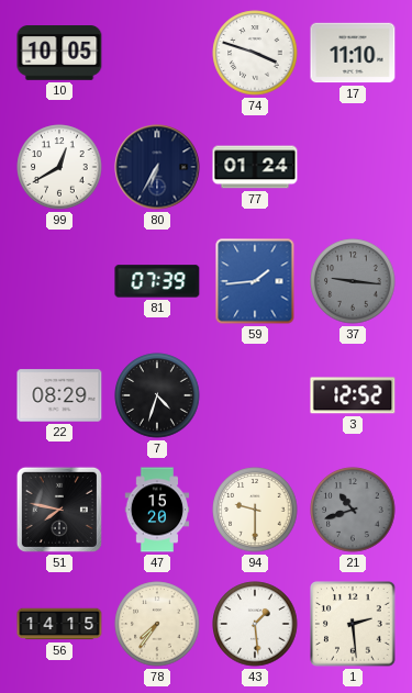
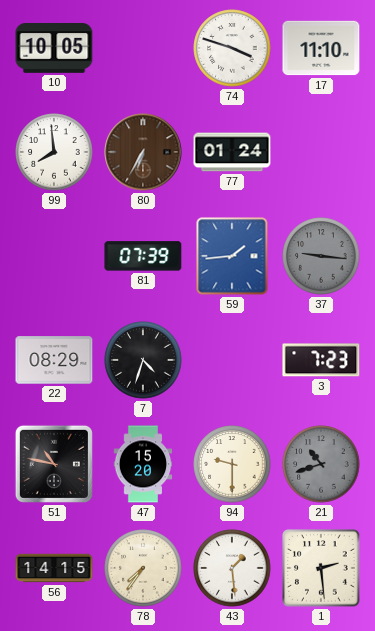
99: 12:40 -> 7:59
80 dial: navy -> brown
3: 12:52 -> 7:23
51: 7:47 -> 10:47
